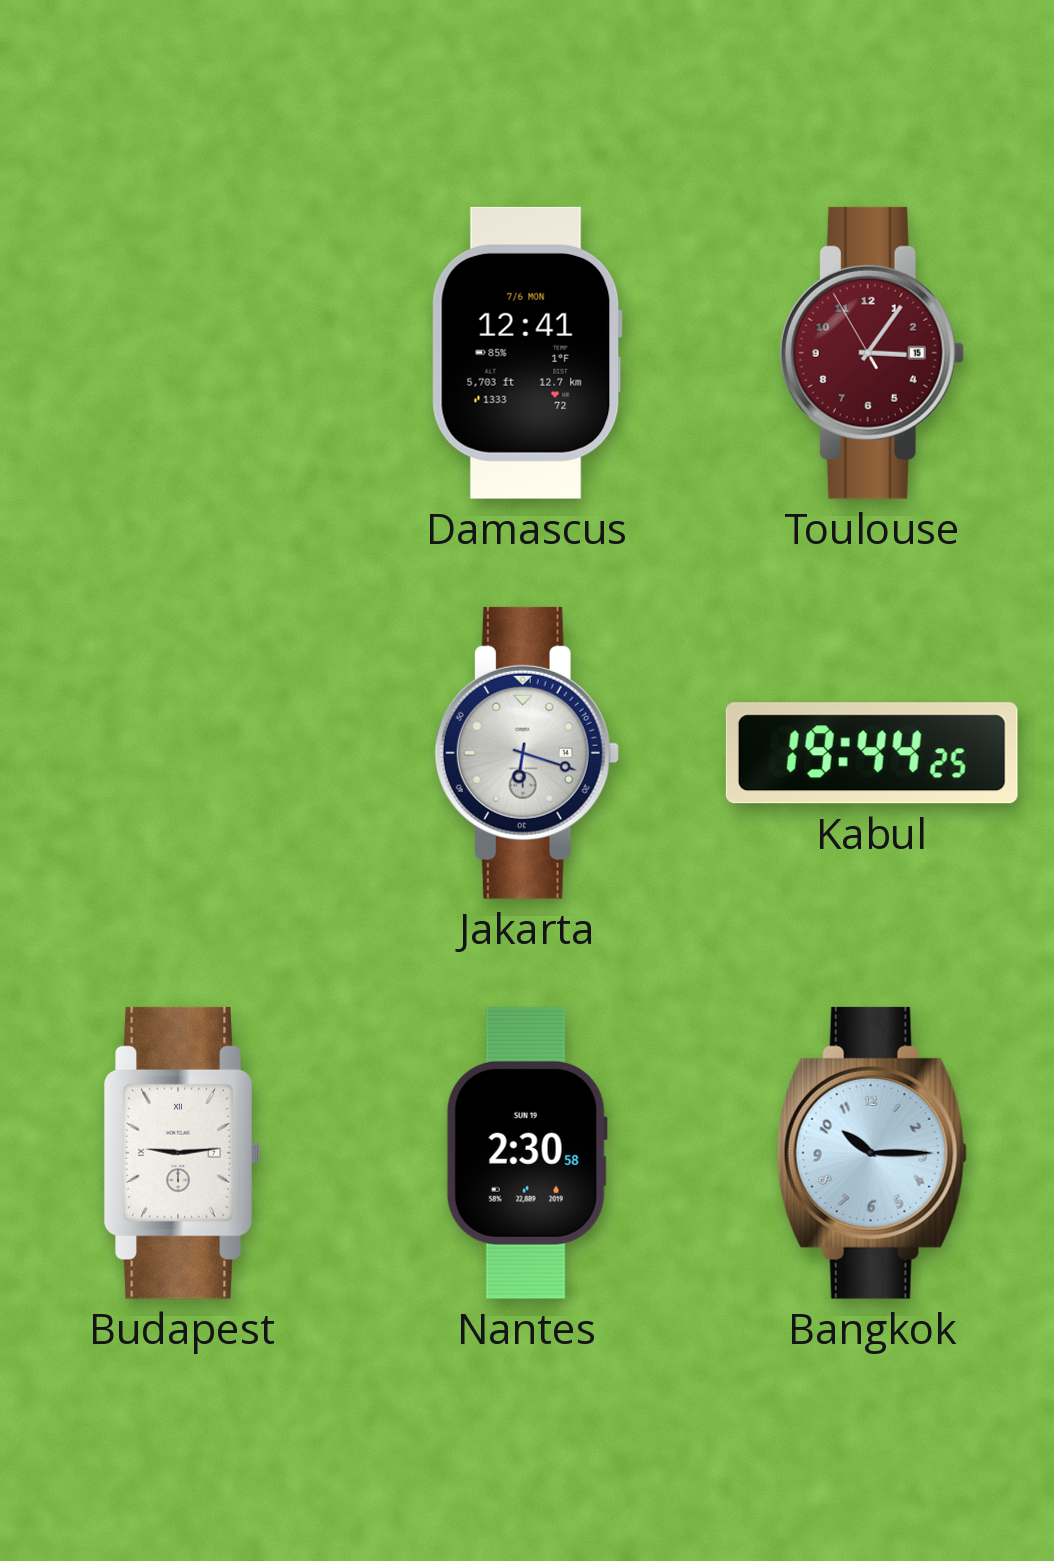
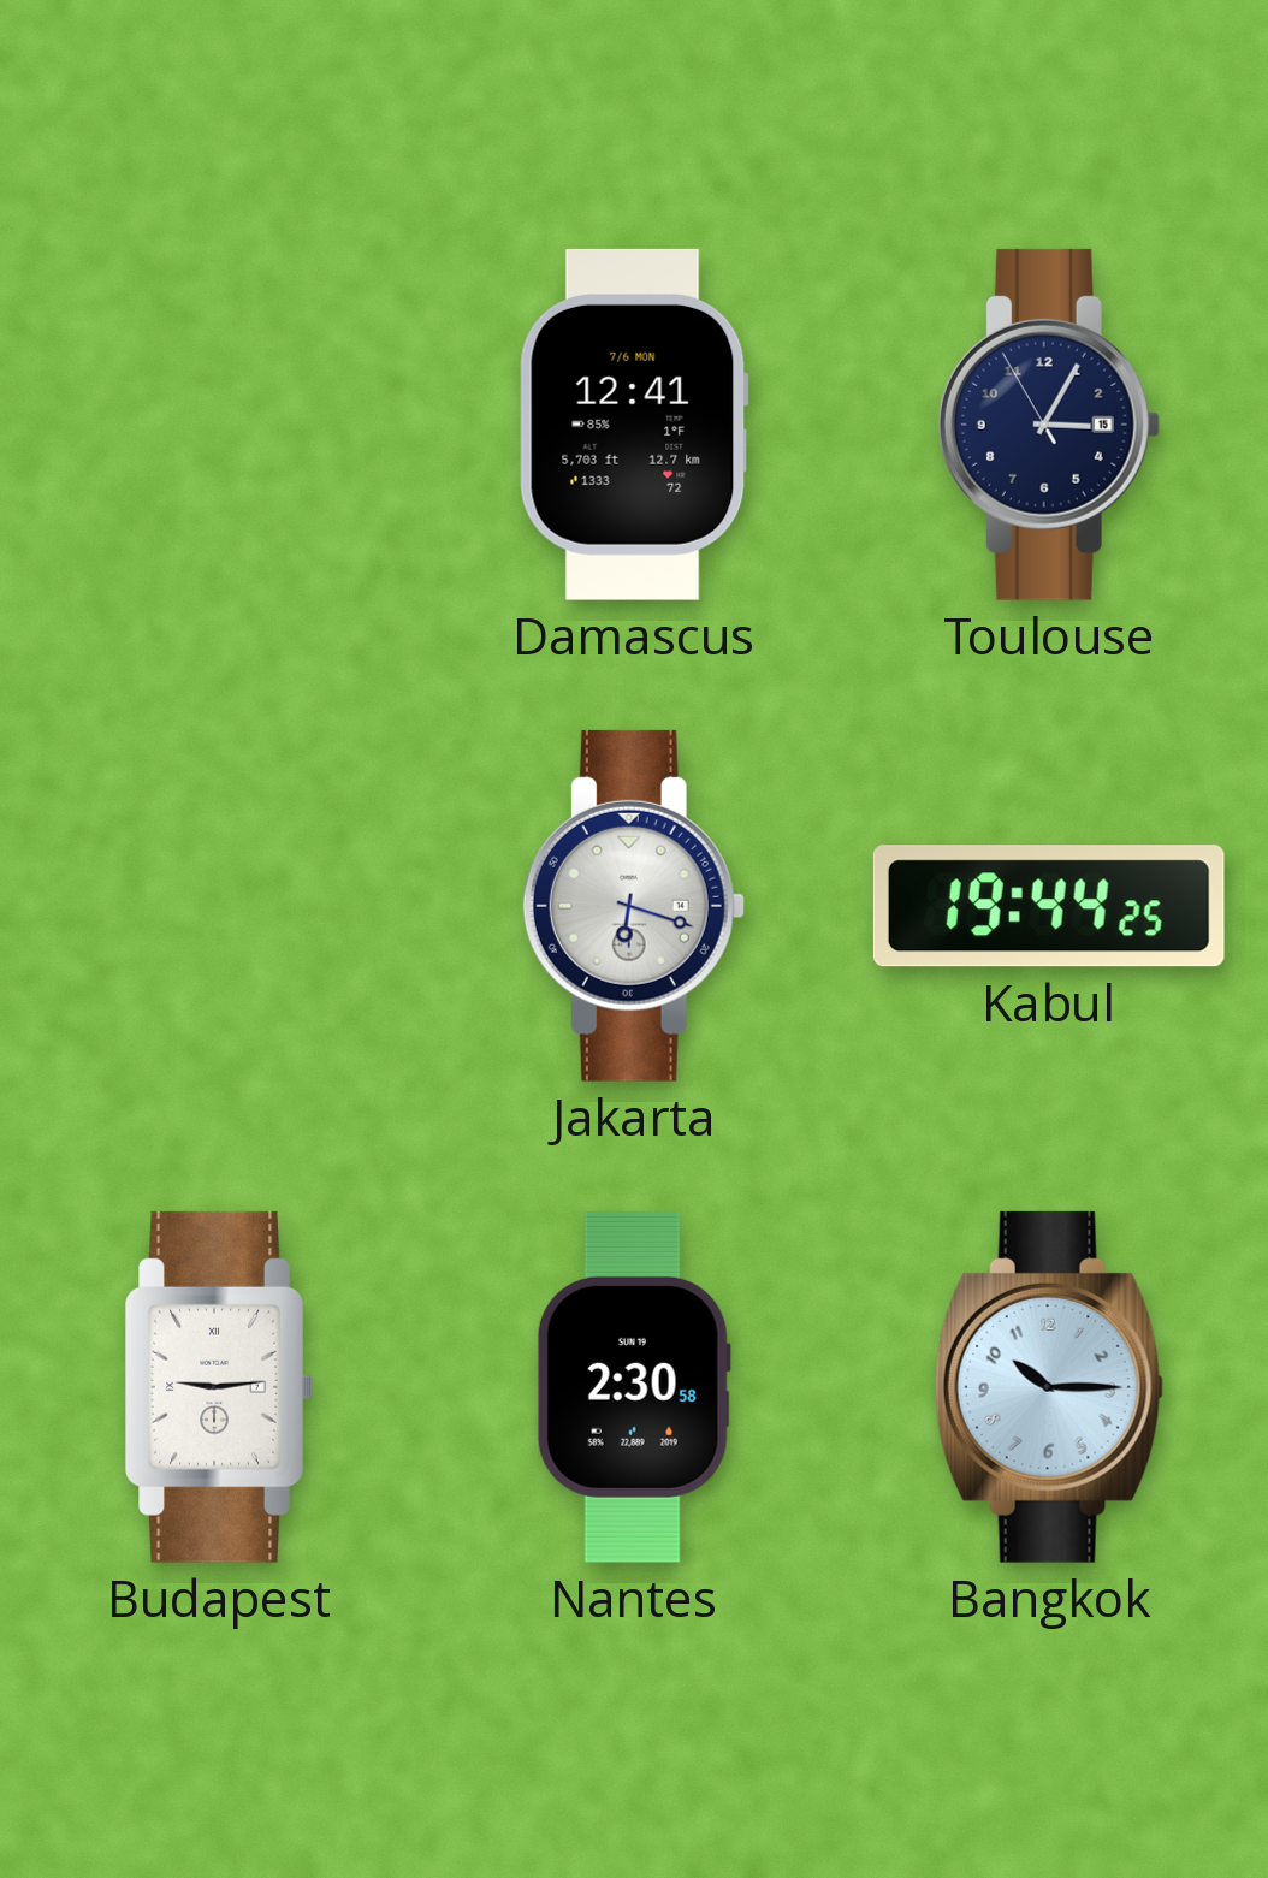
Toulouse: 3:05 -> 3:04
Toulouse dial: burgundy -> navy
